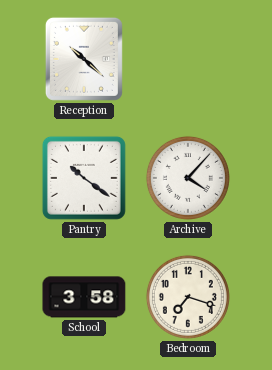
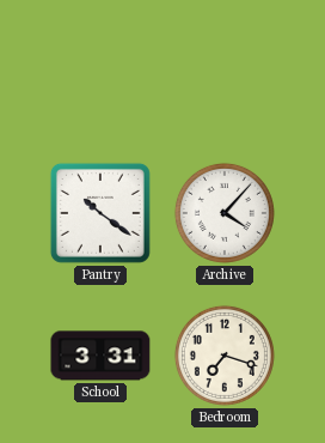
Reception: 10:22 -> none
School: 3:58 -> 3:31
